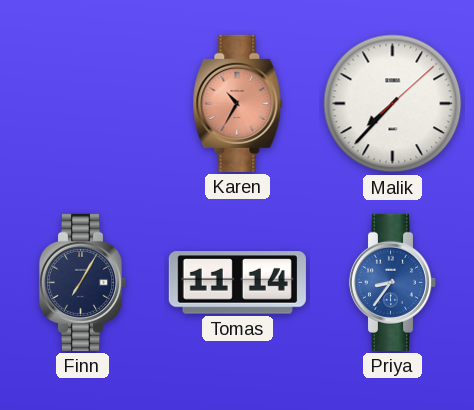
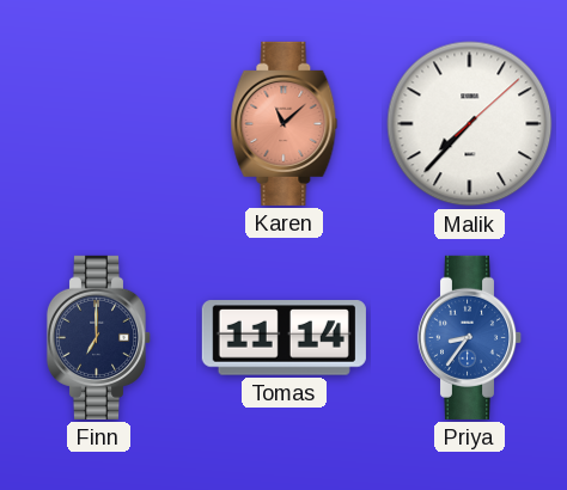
Karen: 10:35 -> 11:08
Finn: 7:05 -> 7:00
